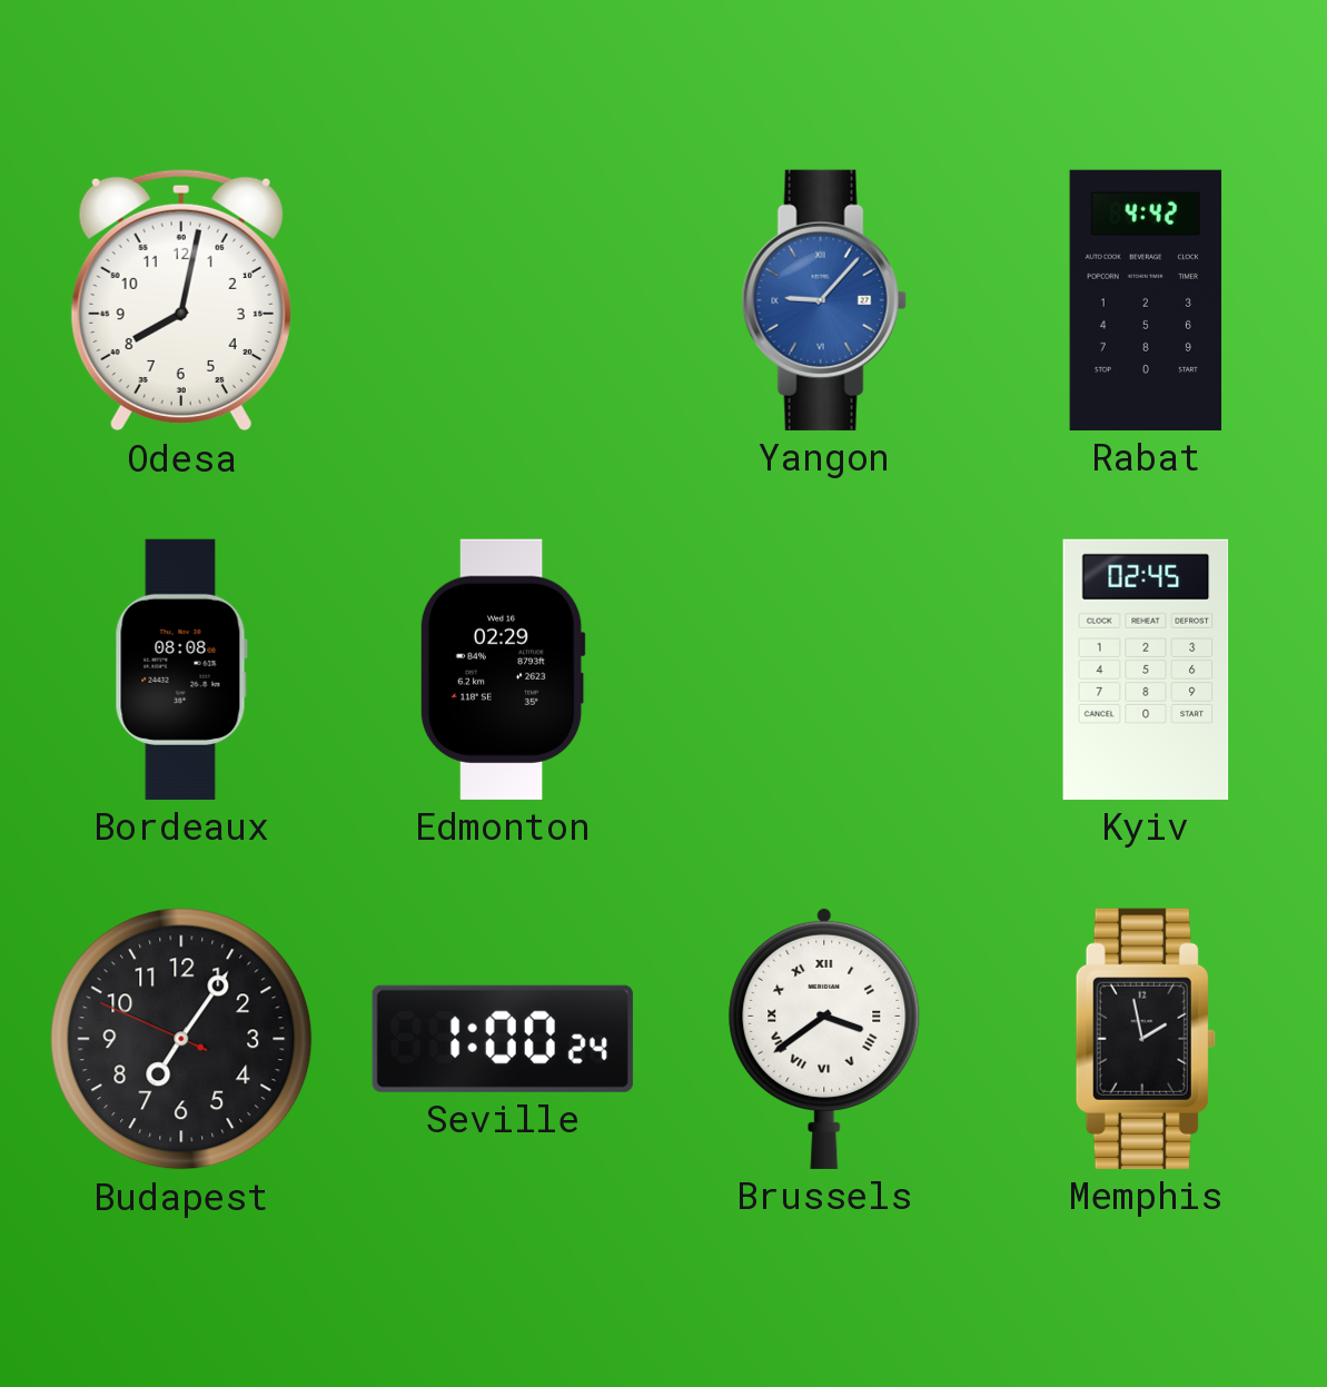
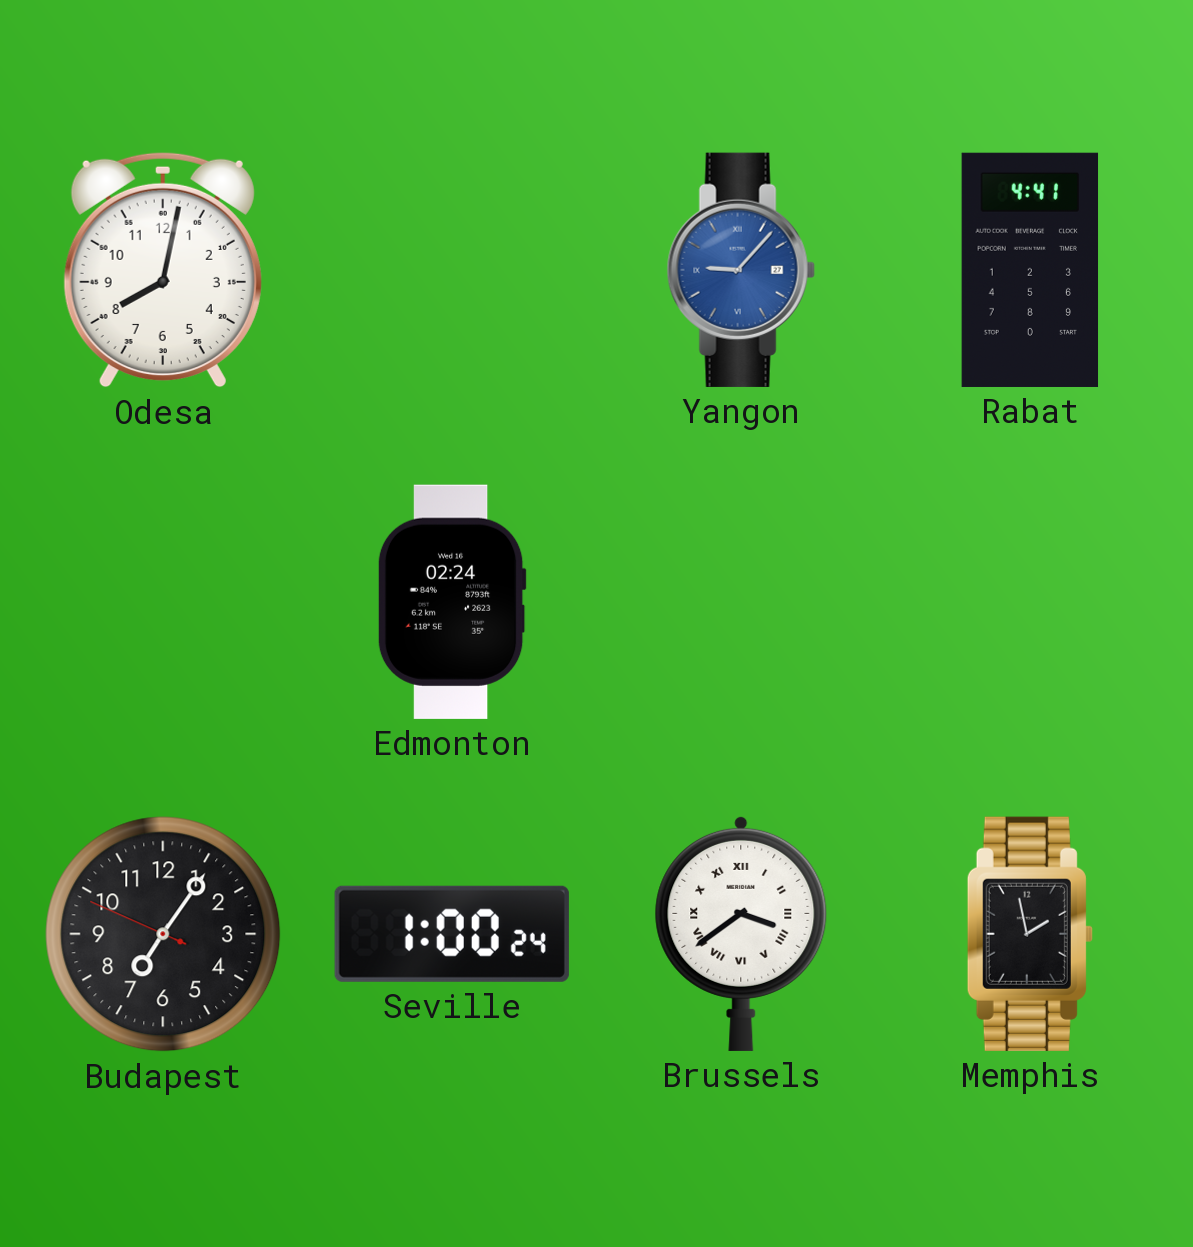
Rabat: 4:42 -> 4:41
Bordeaux: 08:08 -> none
Edmonton: 02:29 -> 02:24
Kyiv: 02:45 -> none
